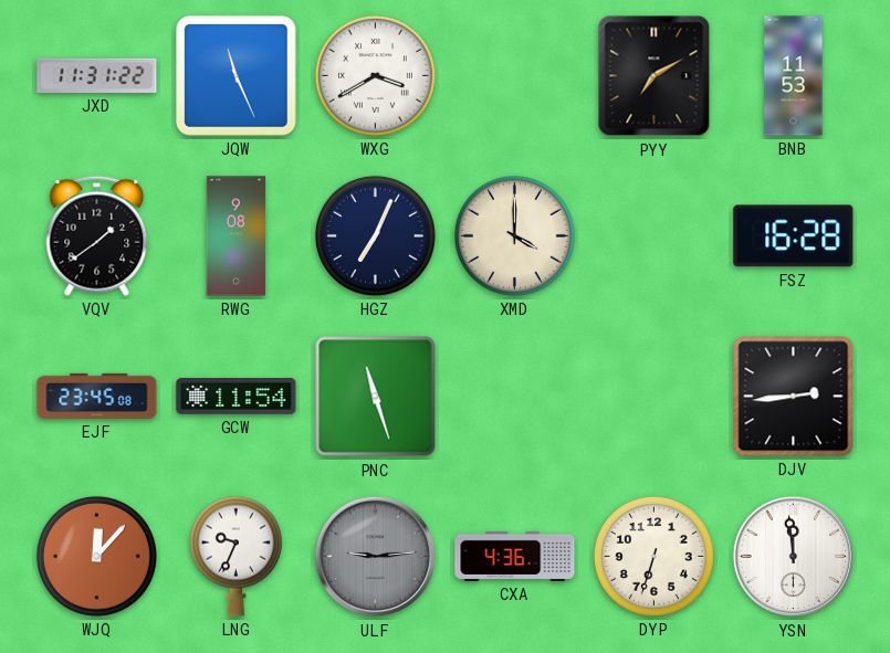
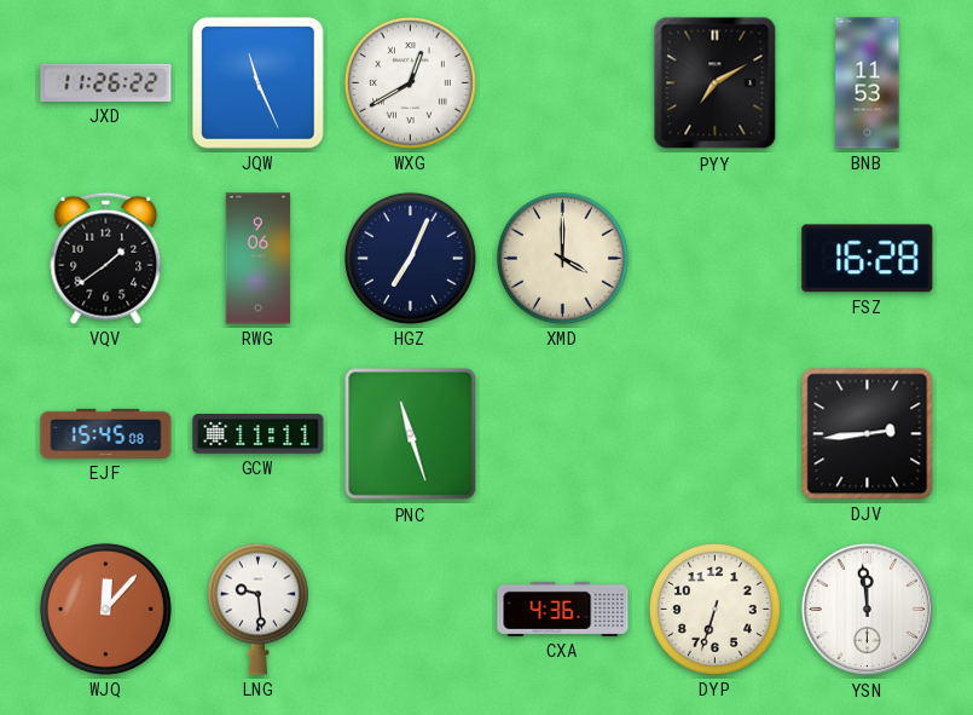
JXD: 11:31 -> 11:26
WXG: 3:40 -> 12:40
RWG: 9:08 -> 9:06
EJF: 23:45 -> 15:45
GCW: 11:54 -> 11:11
LNG: 9:34 -> 9:29
ULF: 9:14 -> none
